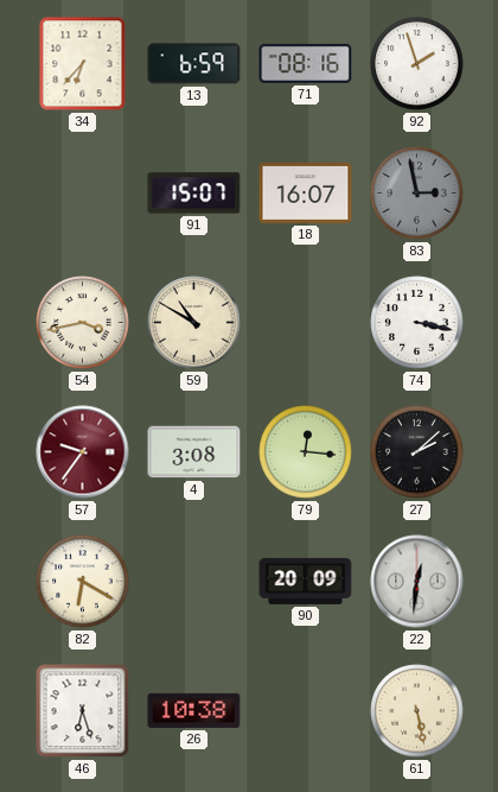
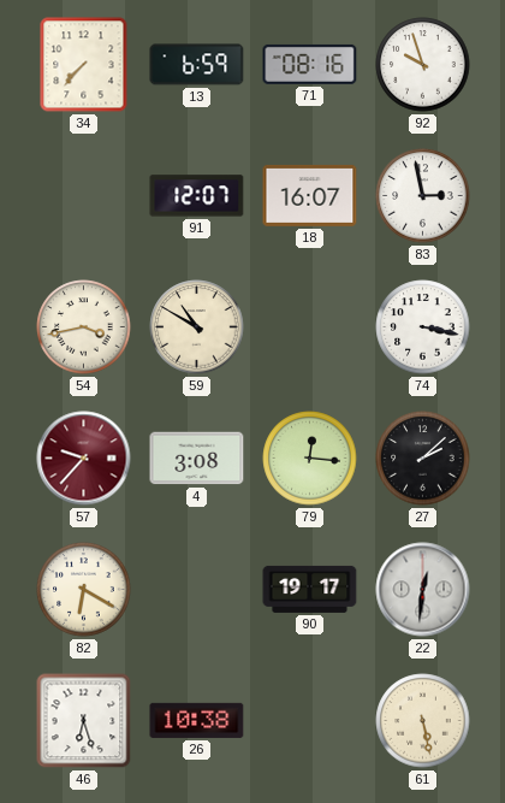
34: 6:37 -> 7:37
92: 1:57 -> 9:57
91: 15:07 -> 12:07
83 dial: grey -> white
57: 9:36 -> 9:37
90: 20:09 -> 19:17
